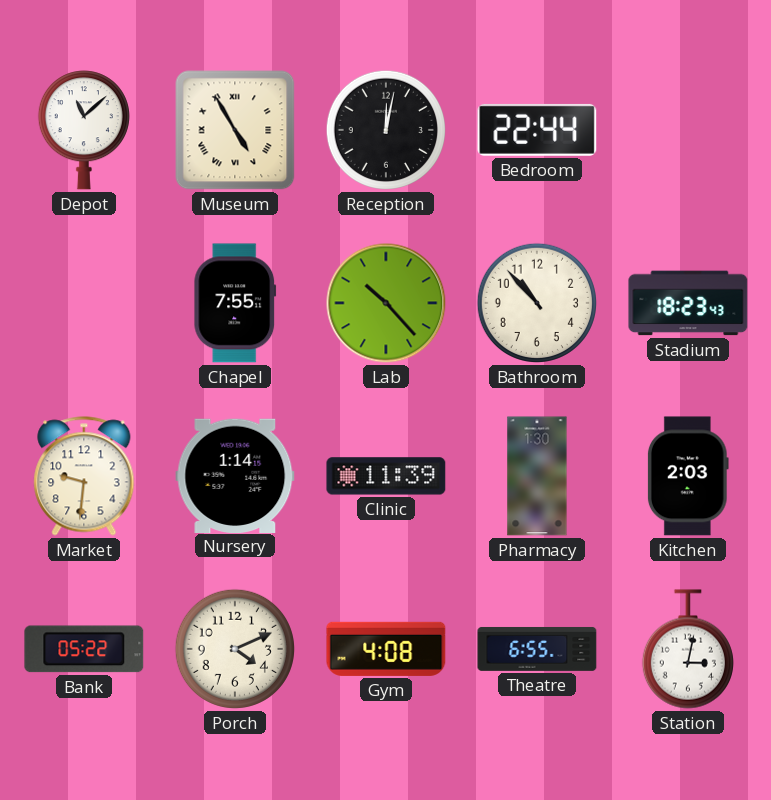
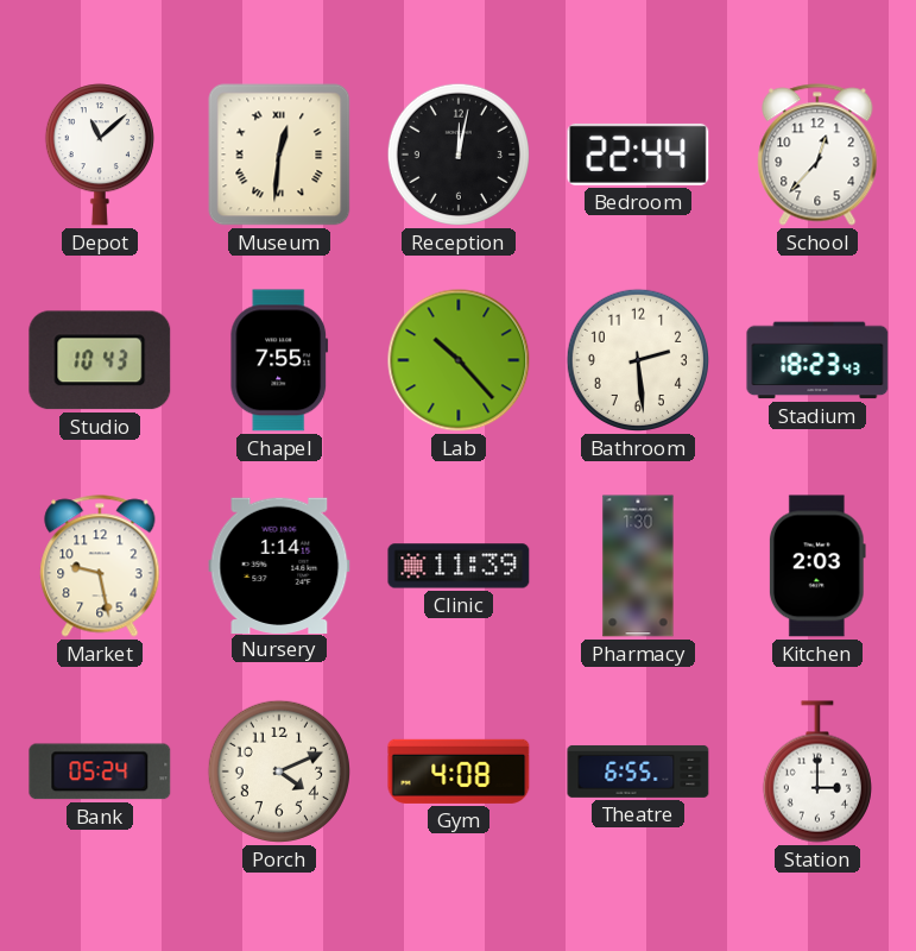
Museum: 4:55 -> 12:31
School: none -> 12:37
Studio: none -> 10:43
Bathroom: 10:53 -> 2:29
Market: 9:31 -> 9:28
Bank: 05:22 -> 05:24
Station: 3:02 -> 3:00
